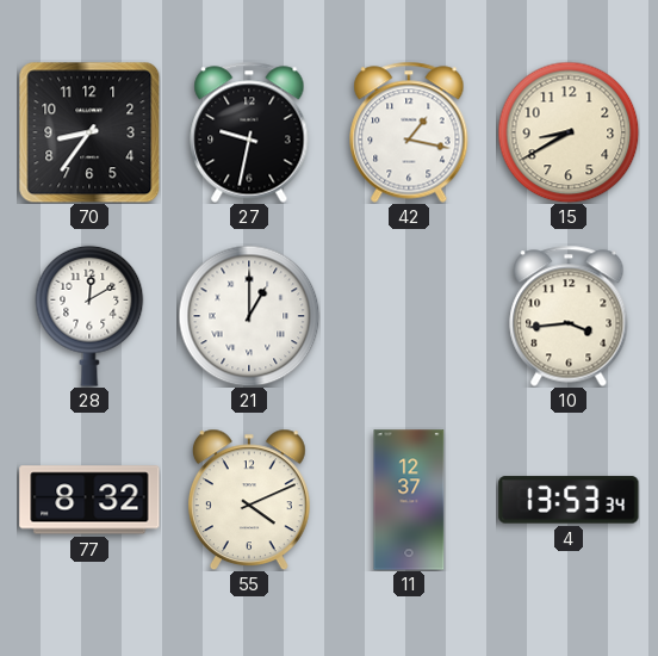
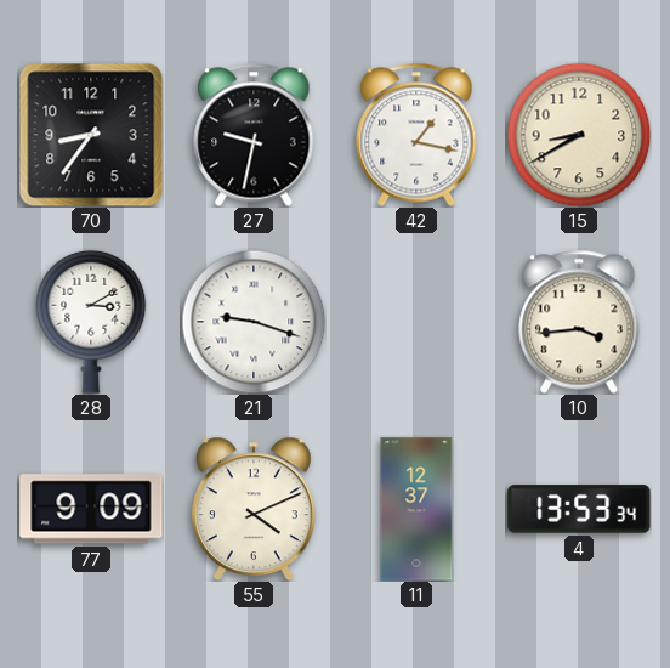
28: 12:10 -> 3:10
21: 1:00 -> 9:18
77: 8:32 -> 9:09
